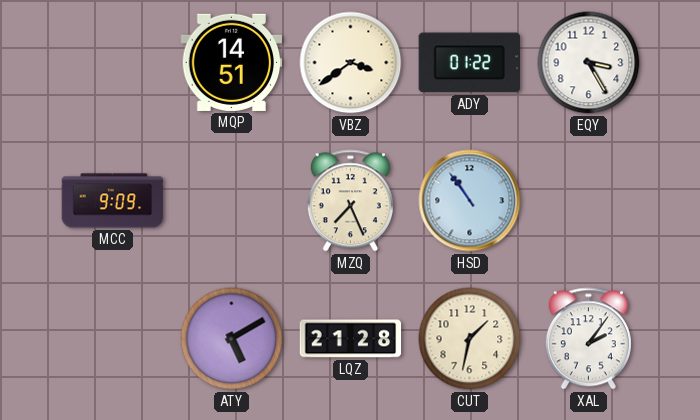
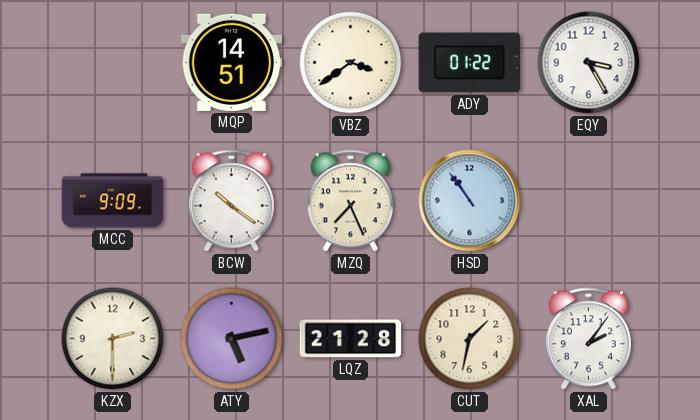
BCW: none -> 10:21
KZX: none -> 2:30
ATY: 5:10 -> 5:13
